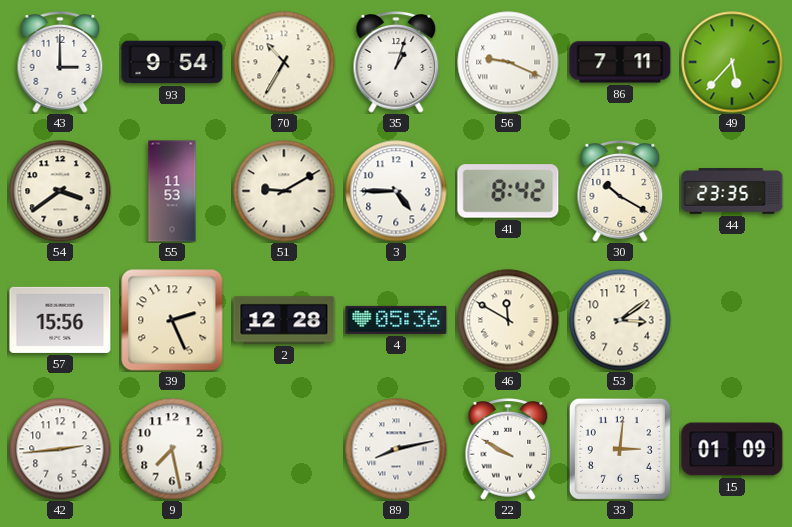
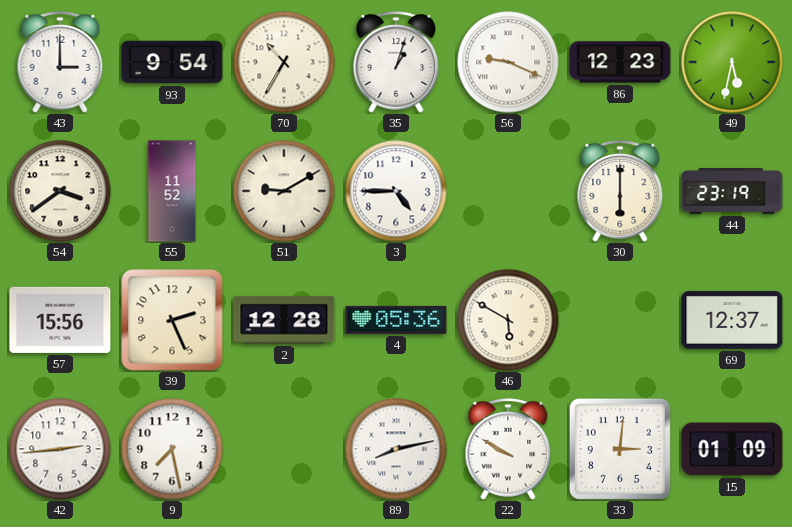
86: 7:11 -> 12:23
49: 5:37 -> 5:32
55: 11:53 -> 11:52
41: 8:42 -> none
30: 10:20 -> 6:00
44: 23:35 -> 23:19
46: 11:50 -> 5:50
53: 3:09 -> none
69: none -> 12:37
